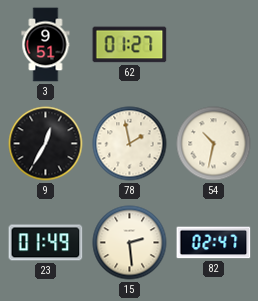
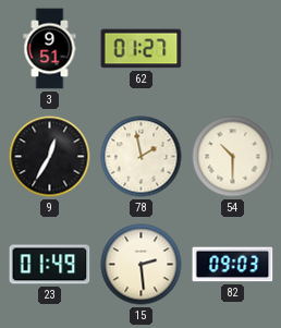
54: 10:32 -> 10:30
82: 02:47 -> 09:03
